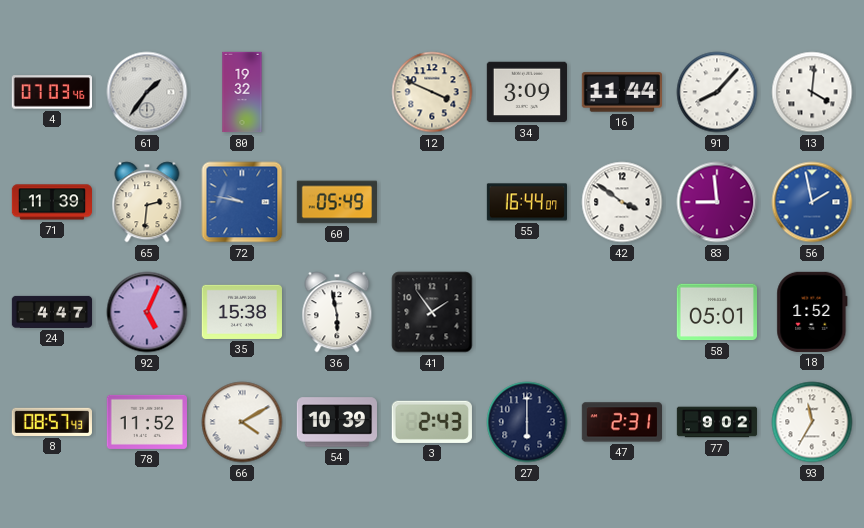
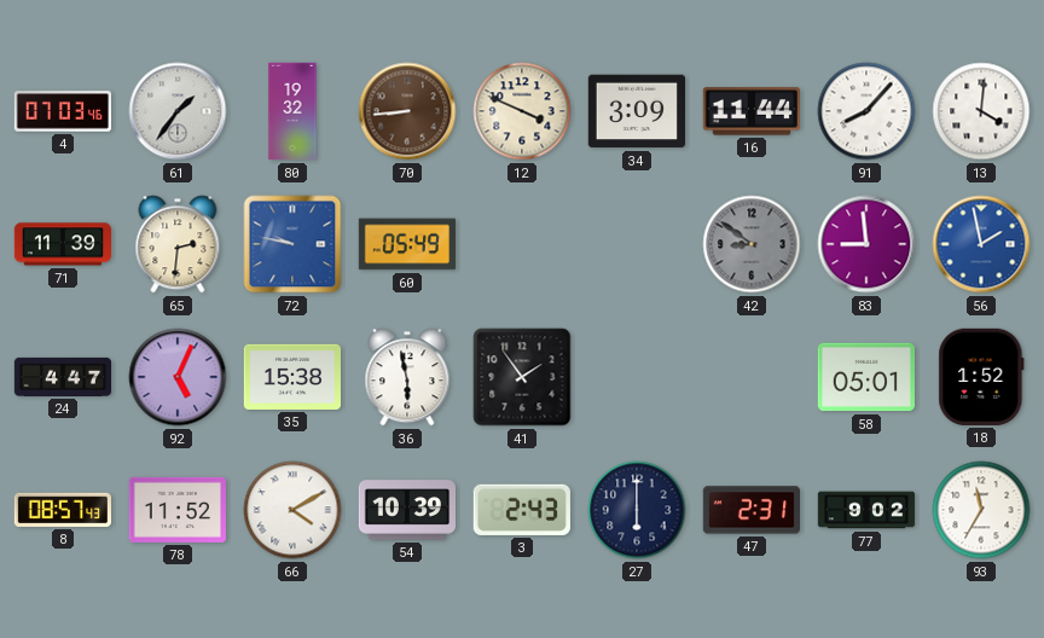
70: none -> 8:44
55: 16:44 -> none
42: 3:51 -> 8:51
42 dial: white -> grey
